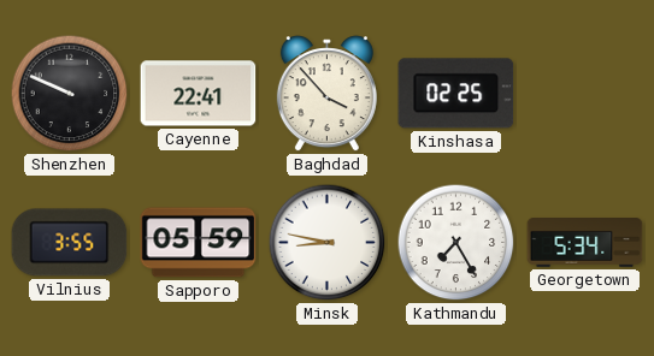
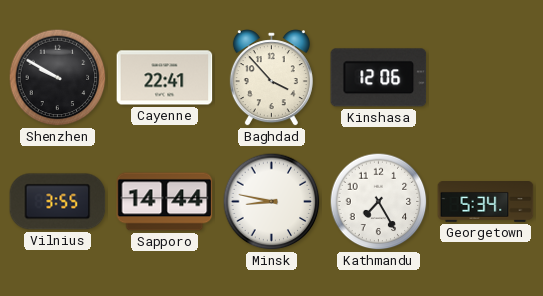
Shenzhen: 9:49 -> 9:50
Kinshasa: 02:25 -> 12:06
Sapporo: 05:59 -> 14:44
